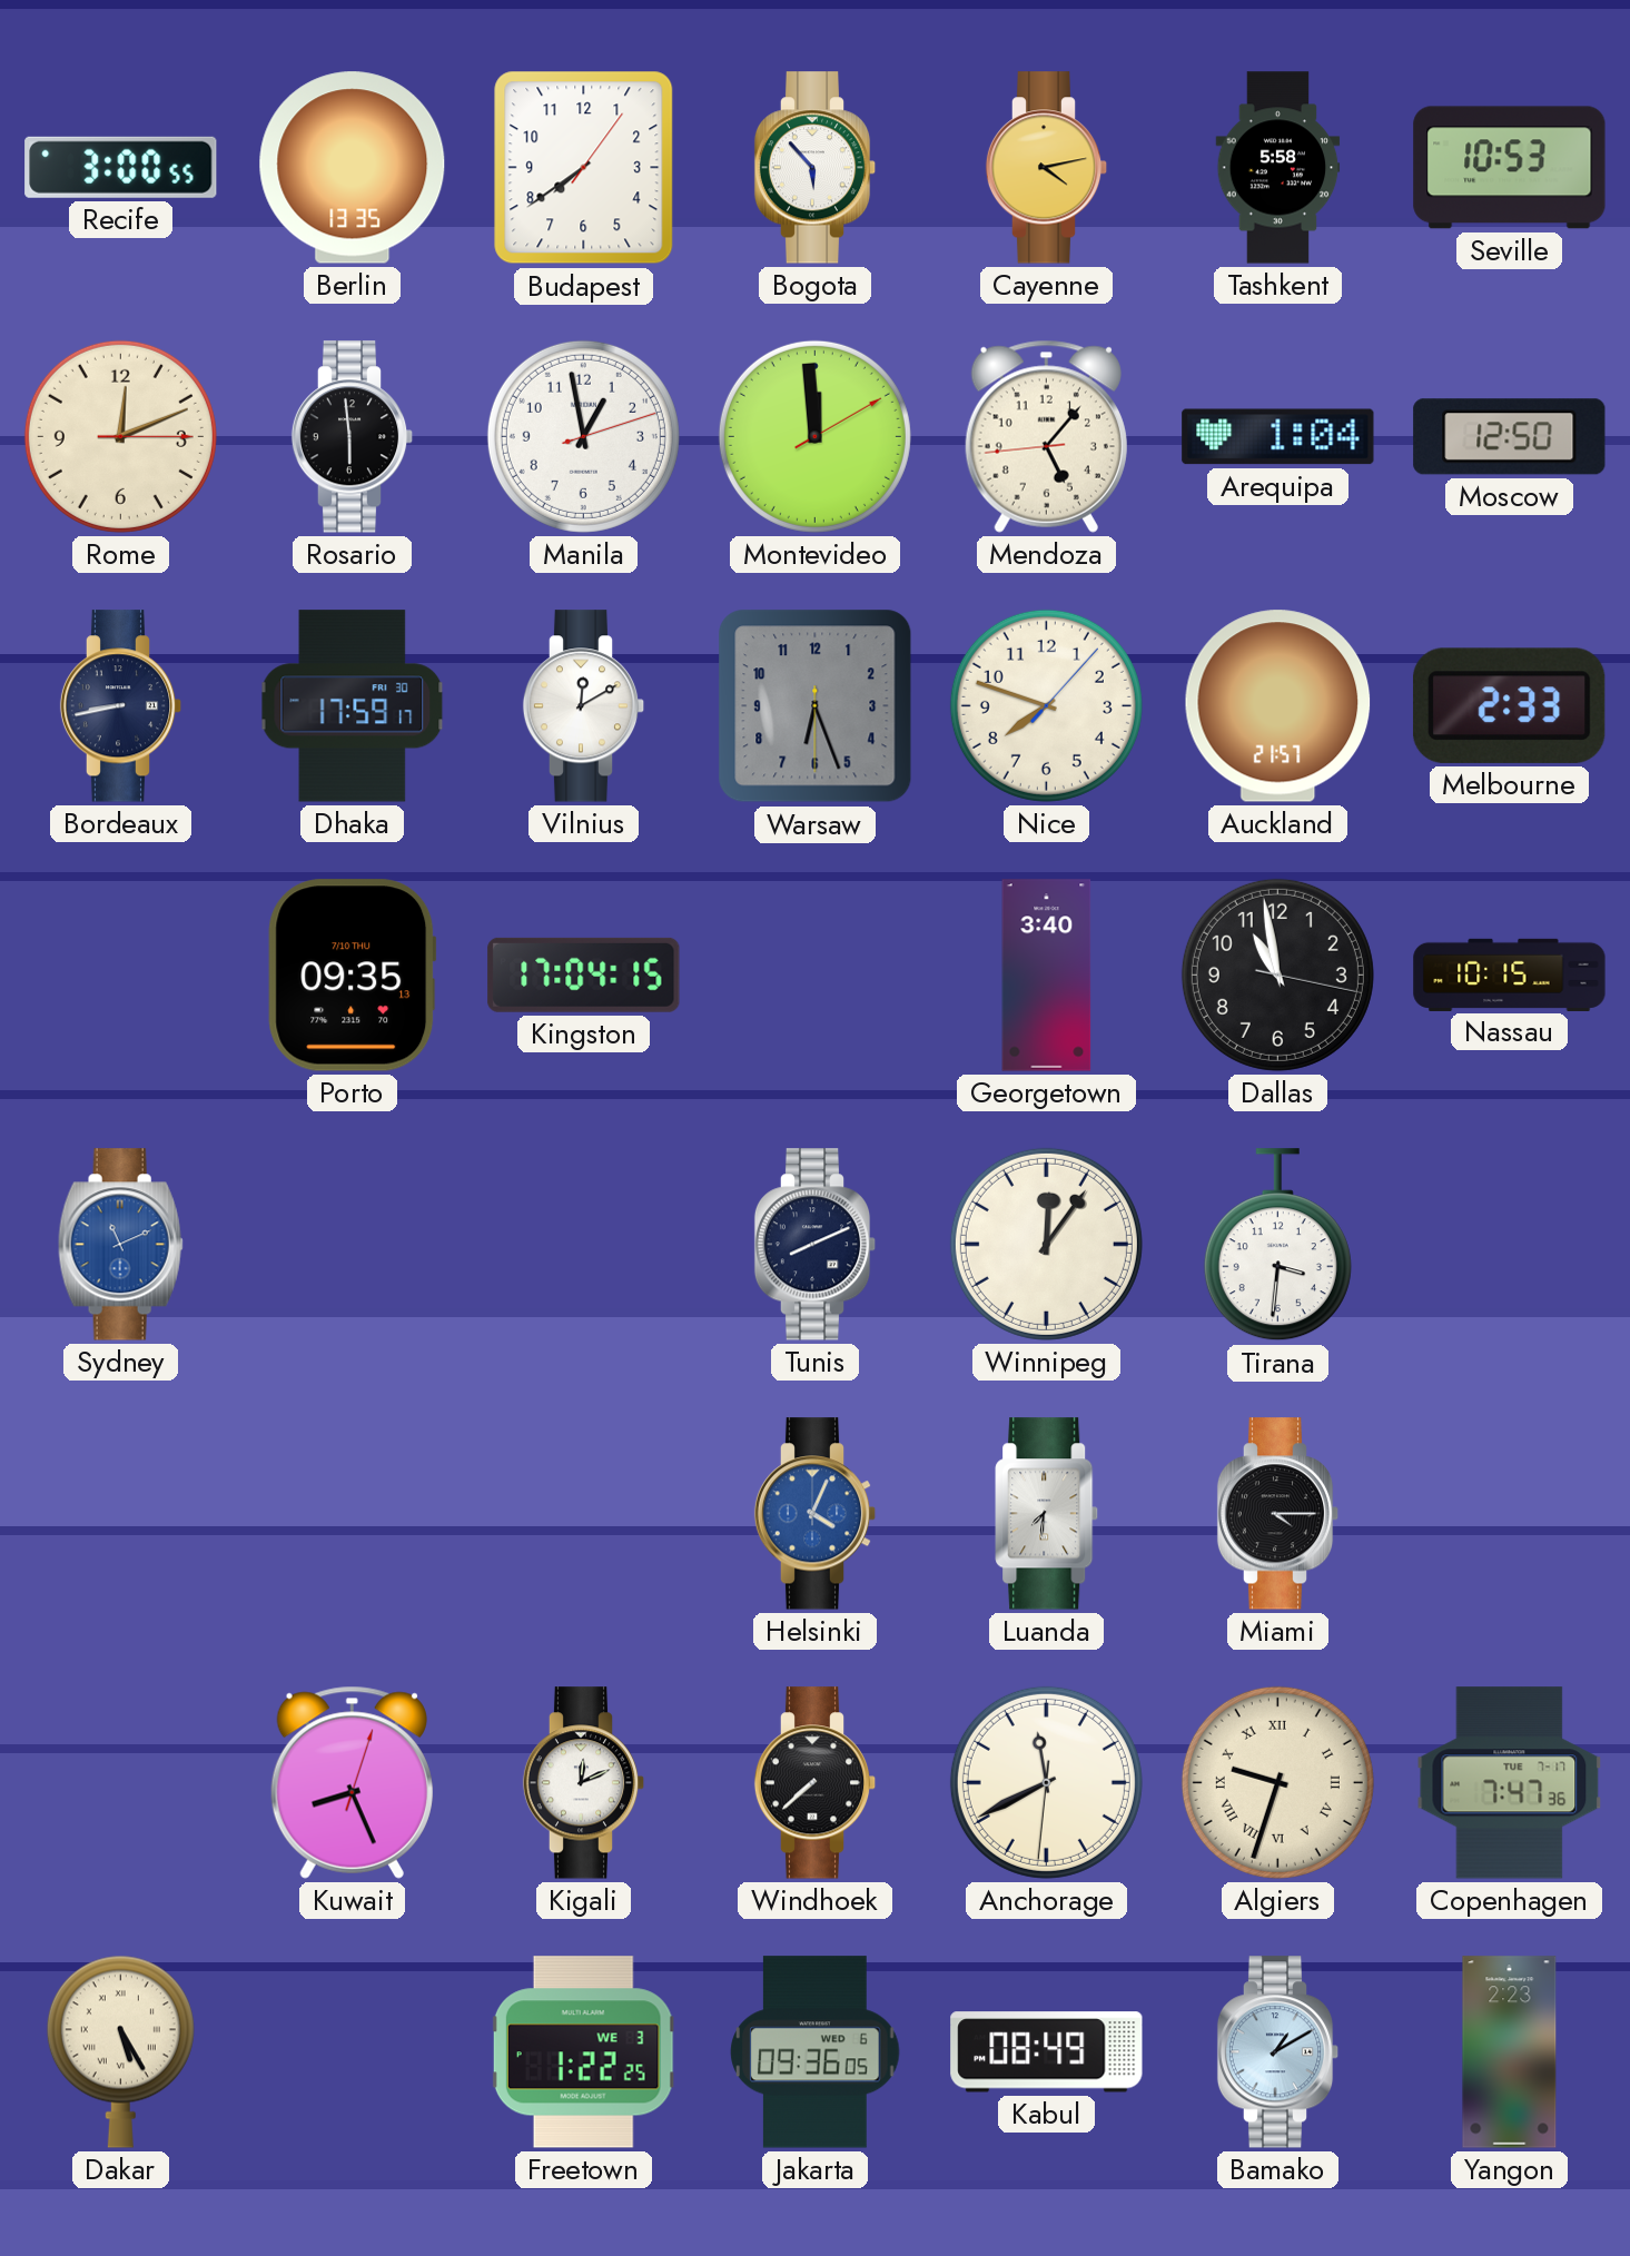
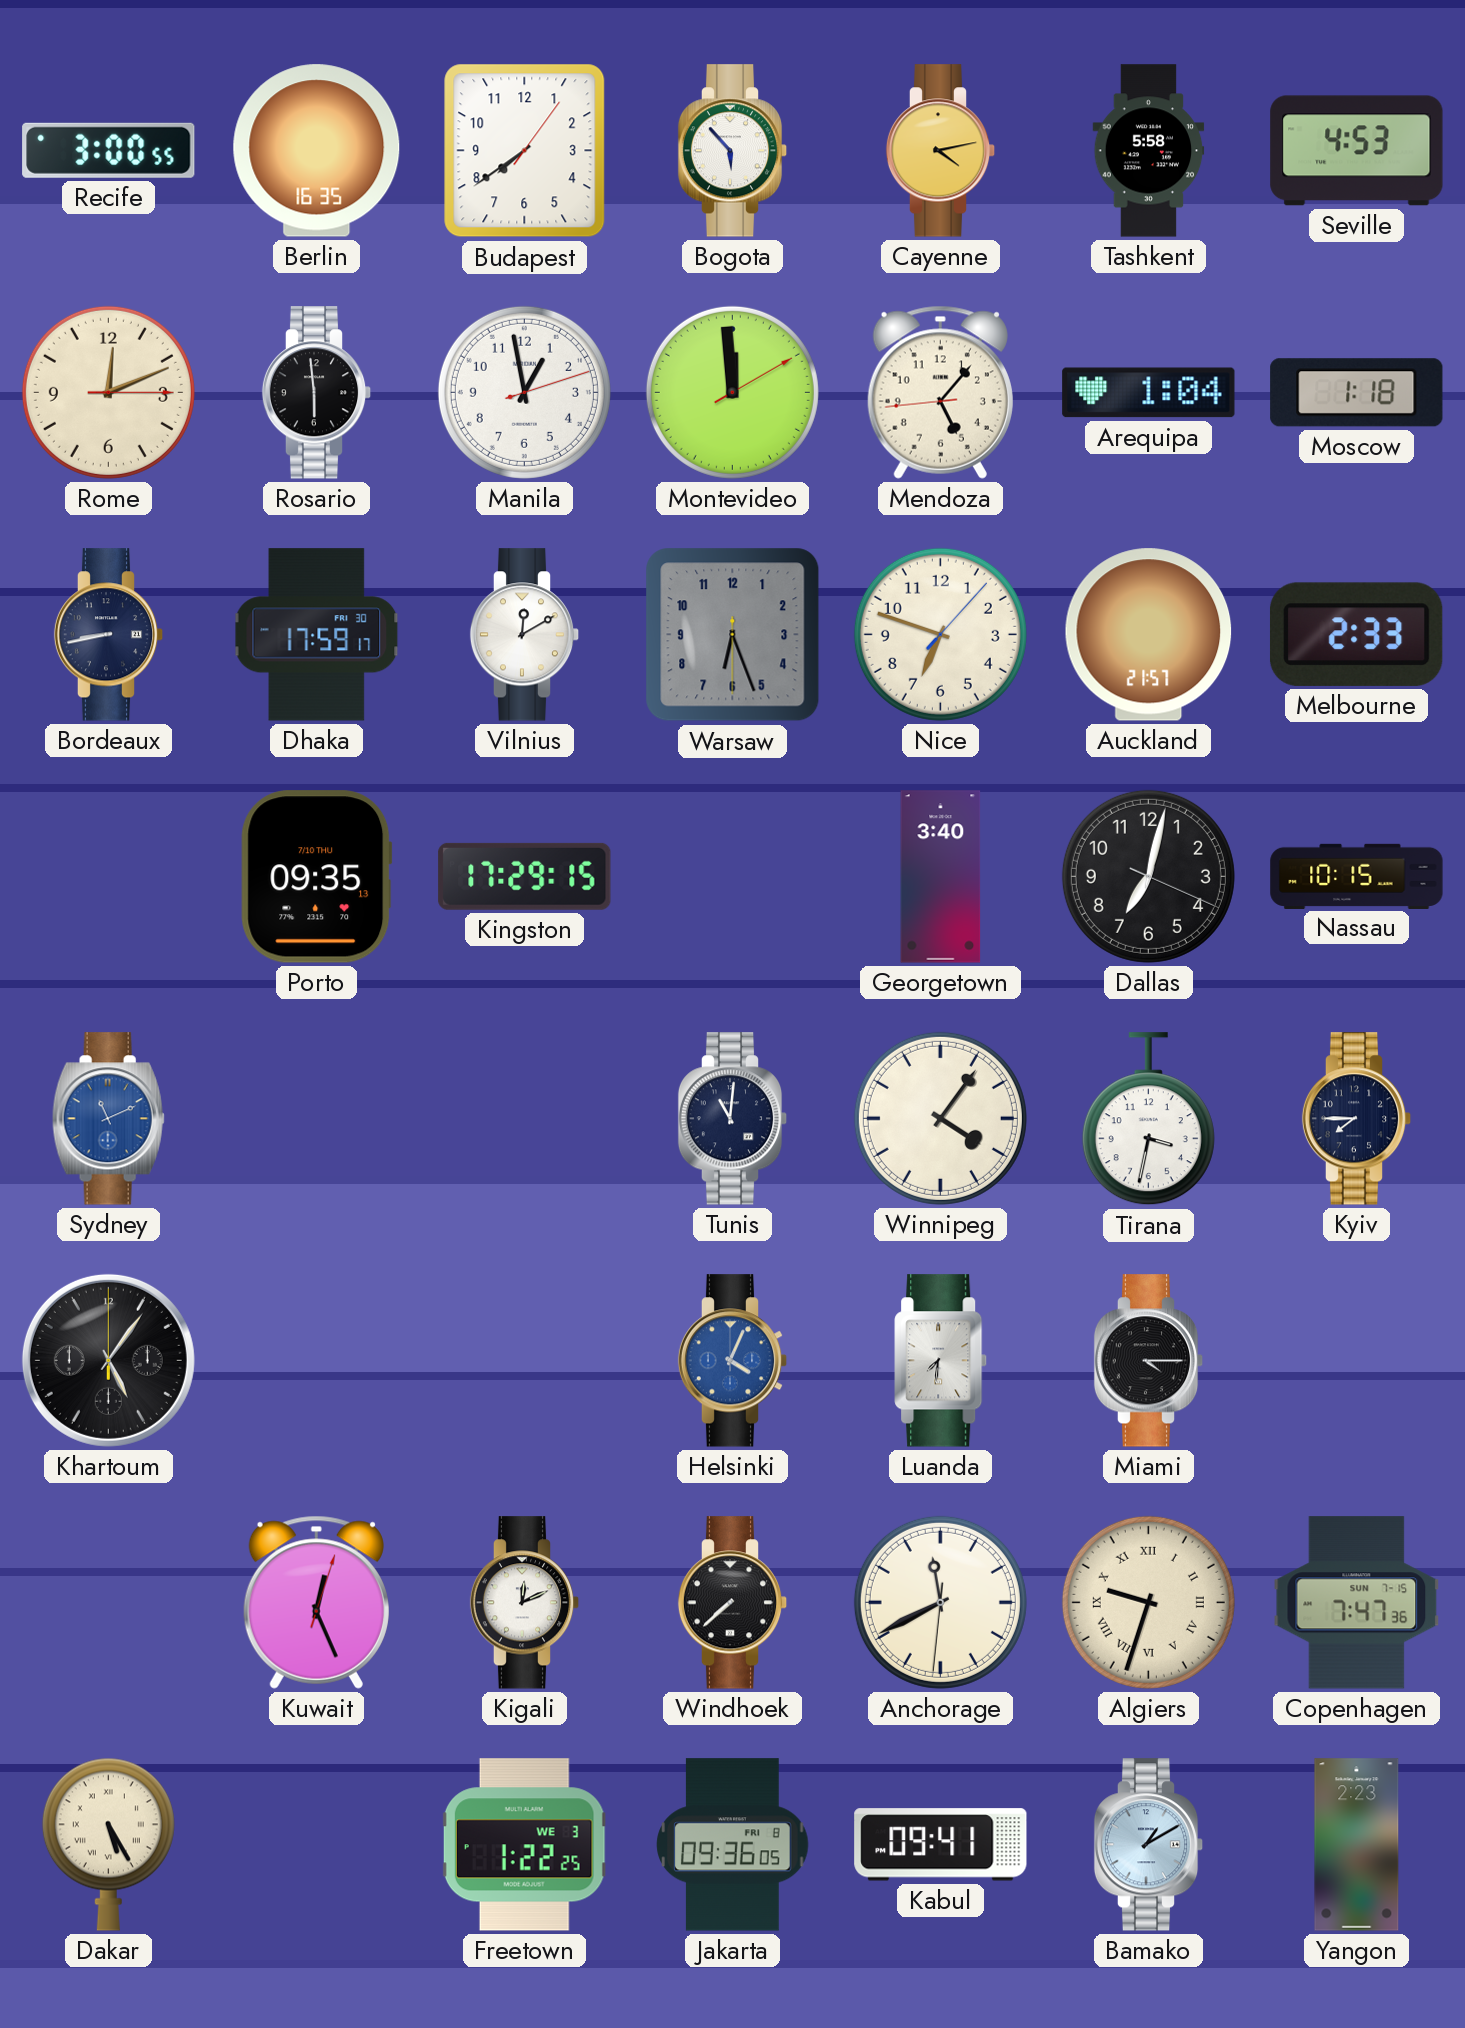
Berlin: 13:35 -> 16:35
Seville: 10:53 -> 4:53
Moscow: 12:50 -> 1:18
Nice: 7:48 -> 6:48
Kingston: 17:04 -> 17:29
Dallas: 10:58 -> 7:02
Tunis: 8:11 -> 11:01
Winnipeg: 12:06 -> 4:06
Tirana: 3:31 -> 3:32
Kyiv: none -> 7:45
Khartoum: none -> 5:06
Kuwait: 8:26 -> 12:26
Copenhagen date: TUE 7-17 -> SUN 7-15
Jakarta date: WED 6 -> FRI 8
Kabul: 08:49 -> 09:41
